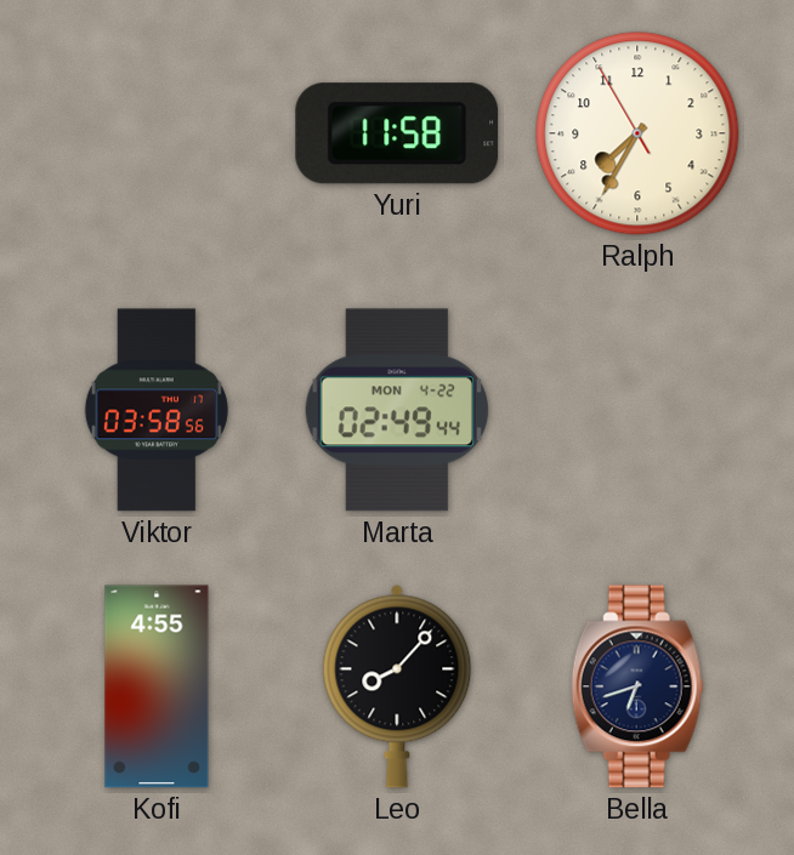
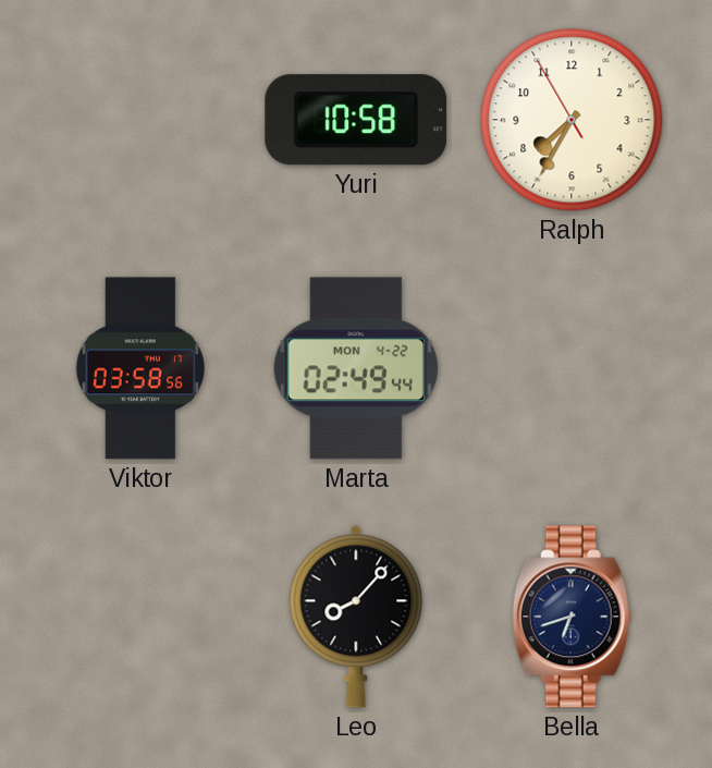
Yuri: 11:58 -> 10:58
Kofi: 4:55 -> none
